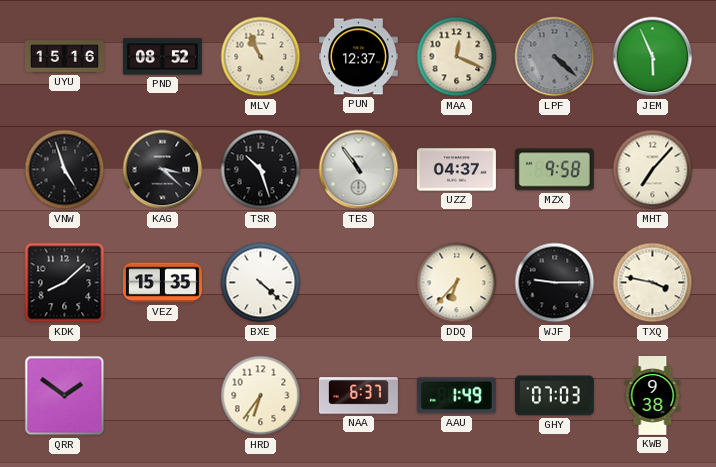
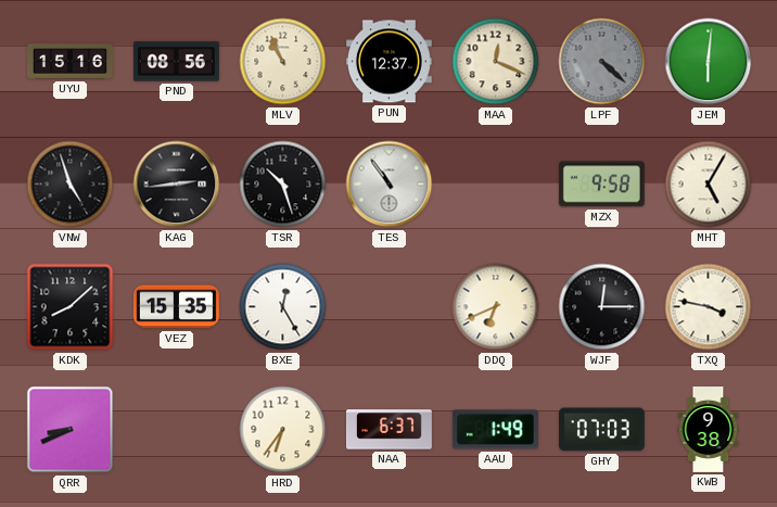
PND: 08:52 -> 08:56
JEM: 5:56 -> 6:01
KAG: 3:22 -> 2:44
UZZ: 04:37 -> none
MHT: 7:07 -> 5:05
BXE: 4:22 -> 12:25
DDQ: 6:37 -> 6:41
WJF: 9:15 -> 12:15
QRR: 1:51 -> 8:41
